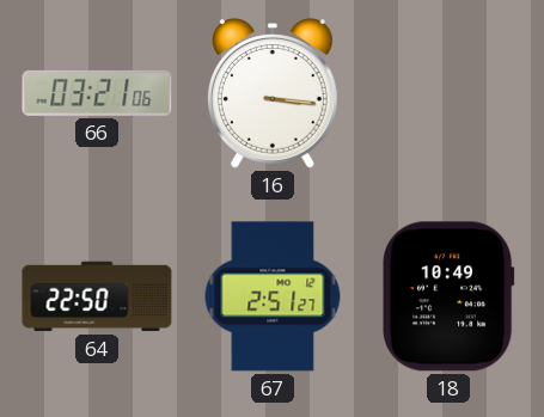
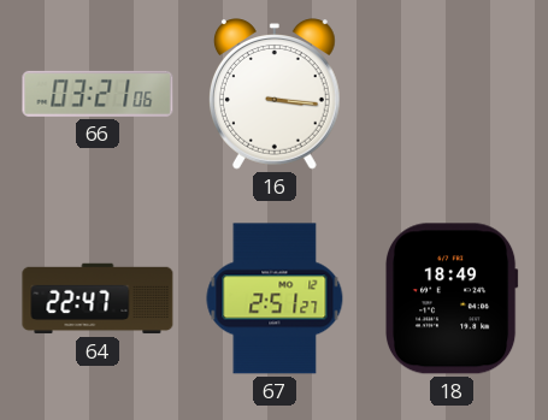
64: 22:50 -> 22:47
18: 10:49 -> 18:49
